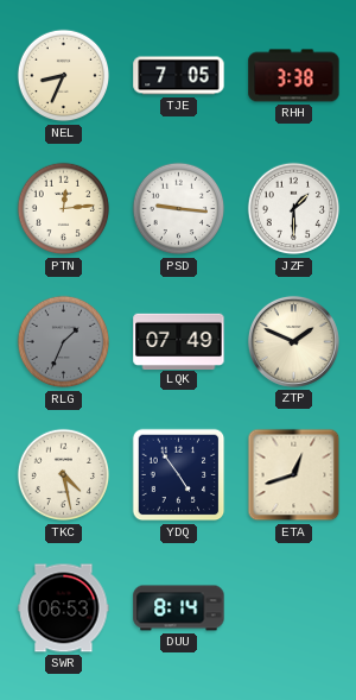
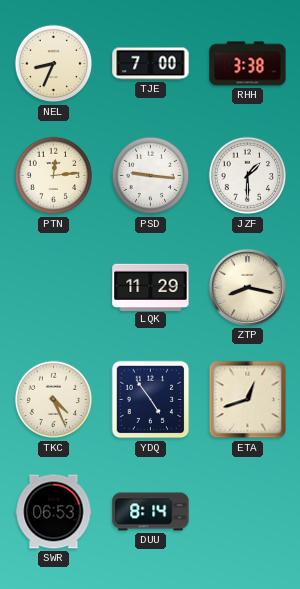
TJE: 7:05 -> 7:00
RLG: 1:34 -> none
LQK: 07:49 -> 11:29
ZTP: 1:49 -> 8:17
TKC: 4:28 -> 4:26
